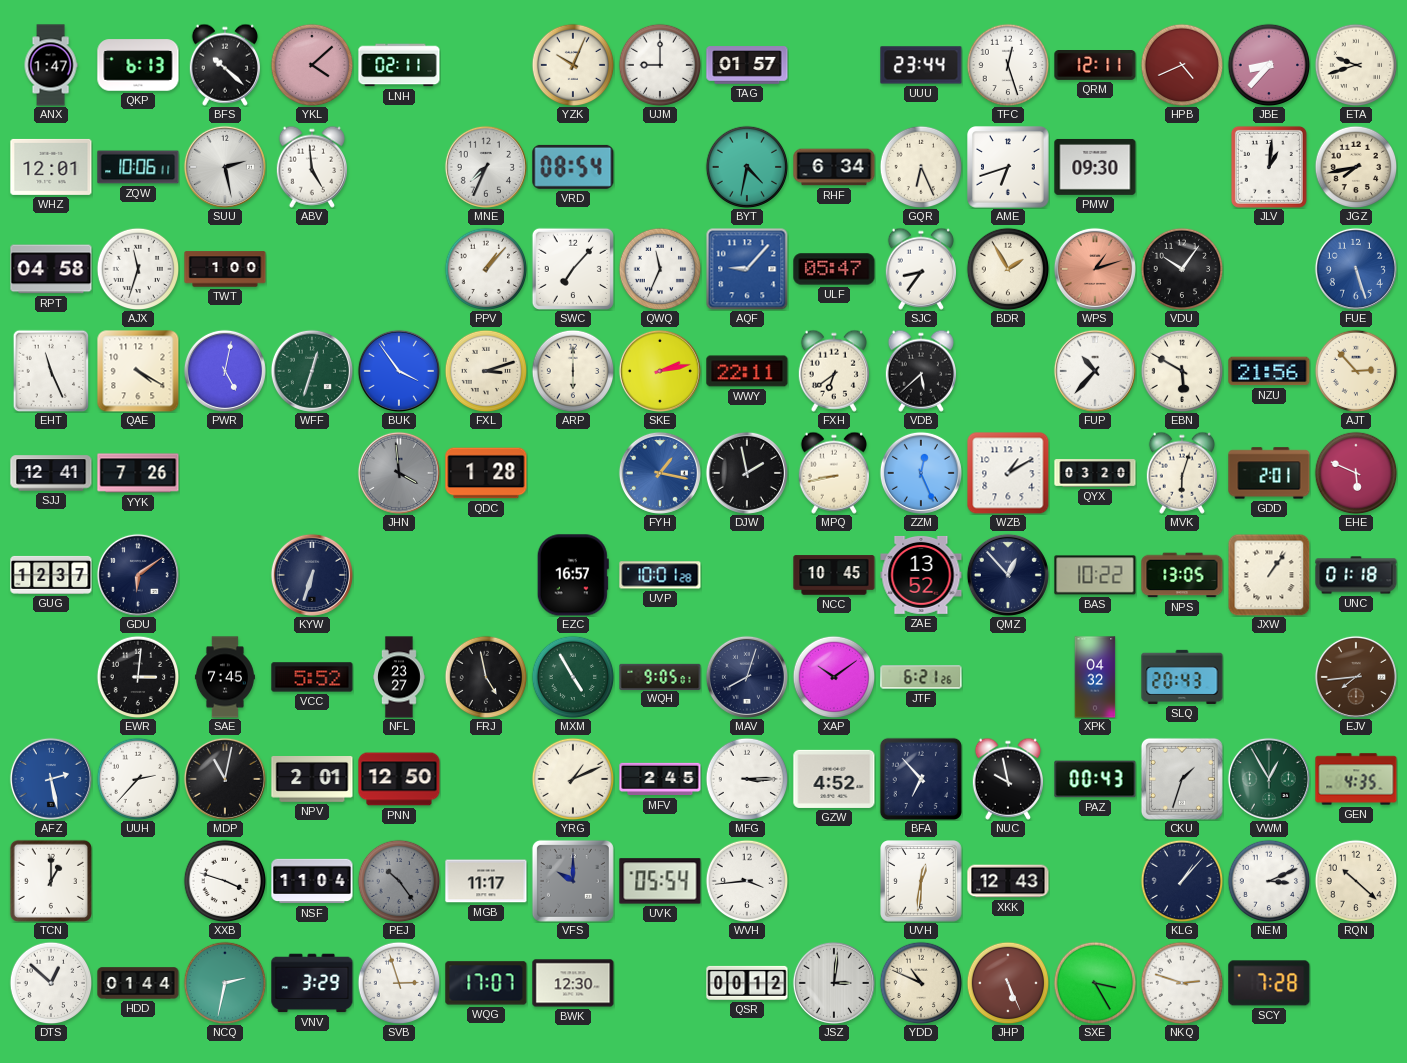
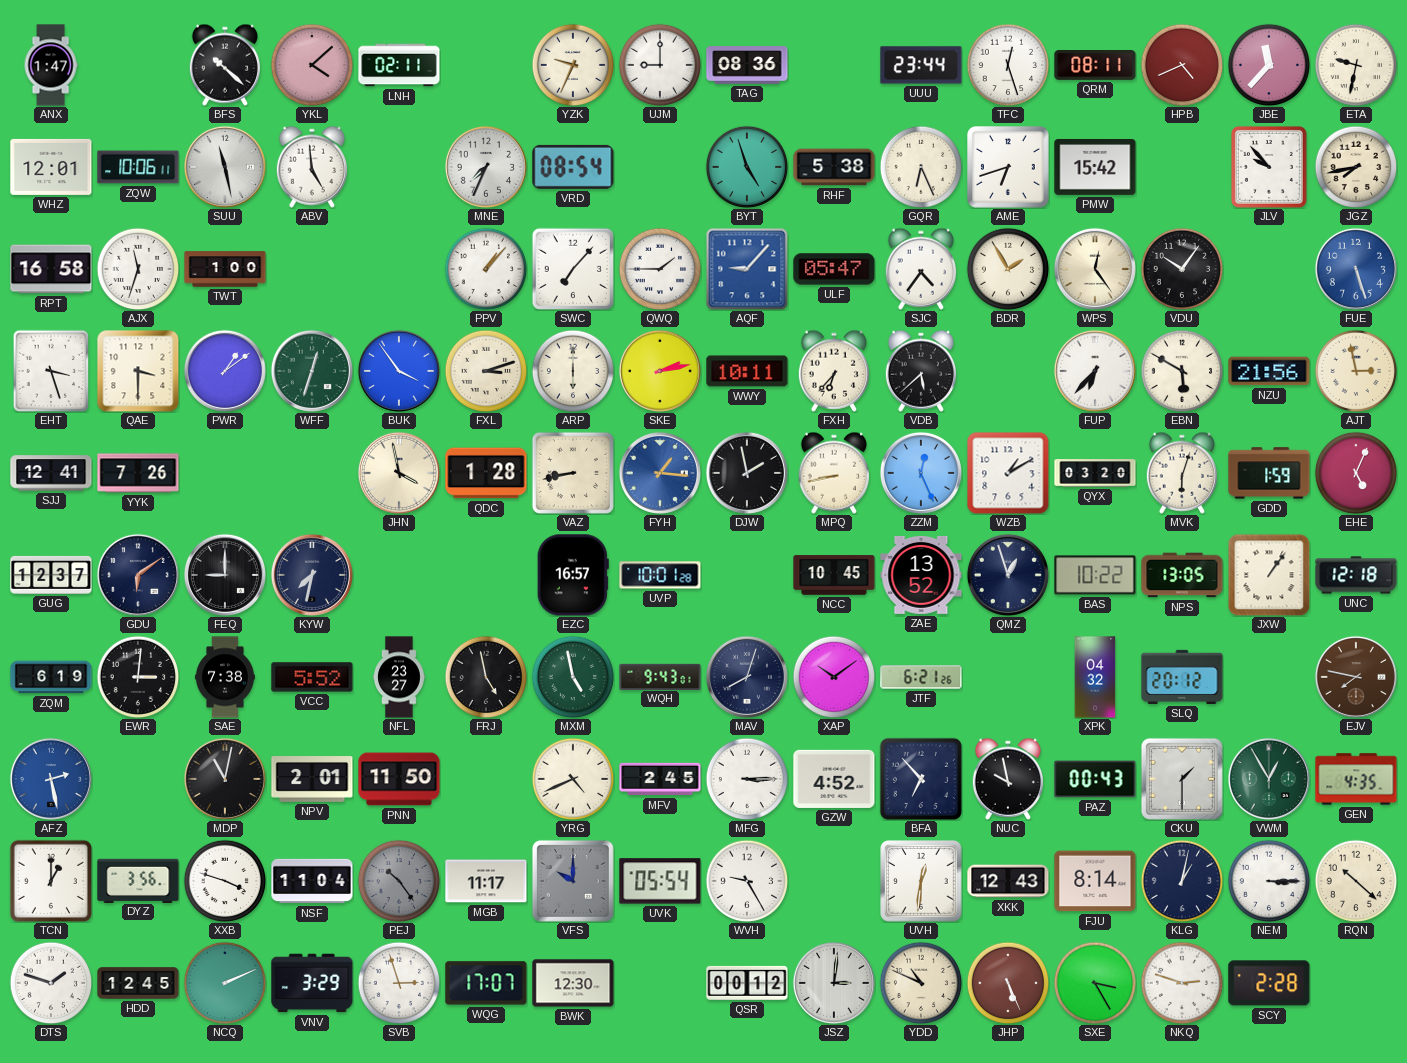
QKP: 6:13 -> none
YZK: 10:04 -> 9:34
TAG: 01:57 -> 08:36
QRM: 12:11 -> 08:11
JBE: 8:37 -> 11:37
ETA: 9:42 -> 9:32
SUU: 2:28 -> 11:28
BYT: 4:32 -> 4:57
RHF: 6:34 -> 5:38
PMW: 09:30 -> 15:42
JLV: 1:01 -> 9:53
RPT: 04:58 -> 16:58
QWQ: 11:34 -> 1:45
SJC: 8:36 -> 4:36
WPS: 1:12 -> 12:24
WPS dial: salmon -> cream
EHT: 11:26 -> 3:27
QAE: 4:20 -> 3:30
PWR: 5:02 -> 1:09
WWY: 22:11 -> 10:11
FXH: 6:39 -> 6:37
FUP: 10:37 -> 6:37
AJT: 2:53 -> 2:58
JHN: 3:59 -> 3:58
JHN dial: grey -> cream
VAZ: none -> 8:43
FYH: 1:17 -> 1:16
GDD: 2:01 -> 1:59
EHE: 5:49 -> 5:04
FEQ: none -> 9:00
KYW: 6:33 -> 7:32
QMZ: 12:53 -> 12:57
UNC: 01:18 -> 12:18
ZQM: none -> 6:19
SAE: 7:45 -> 7:38
MXM: 4:55 -> 4:58
WQH: 9:05 -> 9:43
SLQ: 20:43 -> 20:12
EJV: 7:44 -> 7:47
UUH: 2:37 -> none
PNN: 12:50 -> 11:50
YRG: 1:11 -> 4:41
CKU: 1:33 -> 1:30
DYZ: none -> 3:56
WVH: 3:44 -> 9:25
FJU: none -> 8:14
KLG: 1:07 -> 1:02
NEM: 3:11 -> 3:15
DTS: 12:52 -> 1:48
HDD: 01:44 -> 12:45
NCQ: 2:32 -> 2:11
SCY: 7:28 -> 2:28
